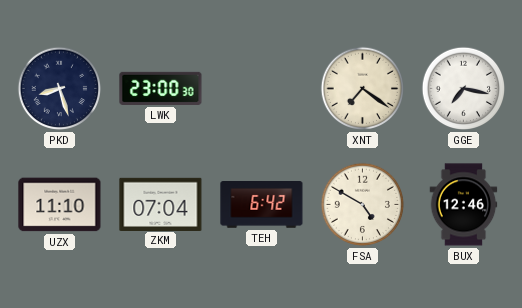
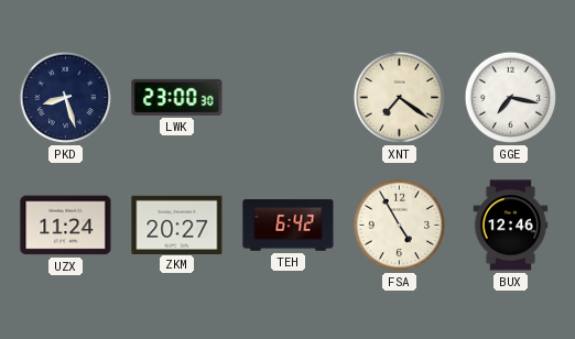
UZX: 11:10 -> 11:24
ZKM: 07:04 -> 20:27
FSA: 4:50 -> 4:55
